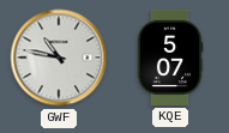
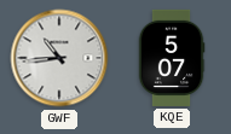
GWF: 10:47 -> 10:44
